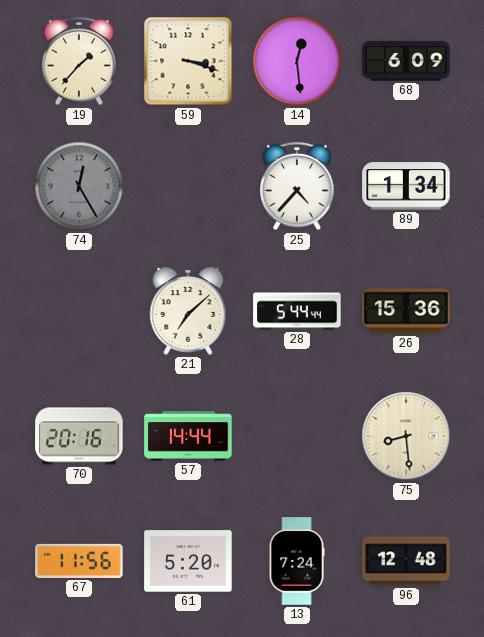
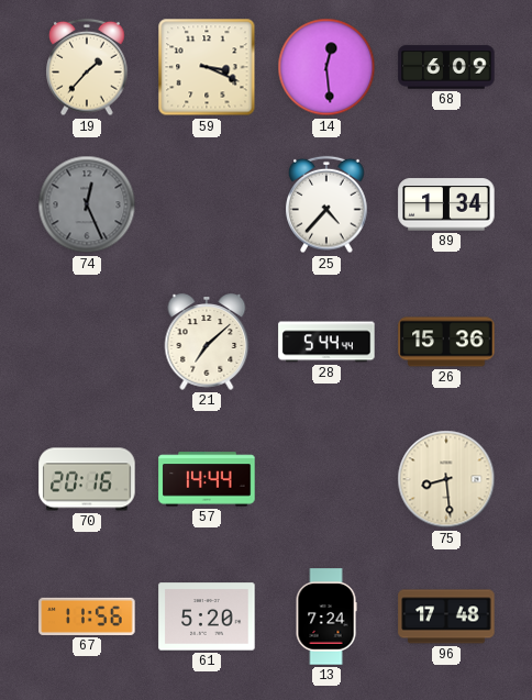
59: 3:18 -> 3:19
74: 12:25 -> 12:26
96: 12:48 -> 17:48
